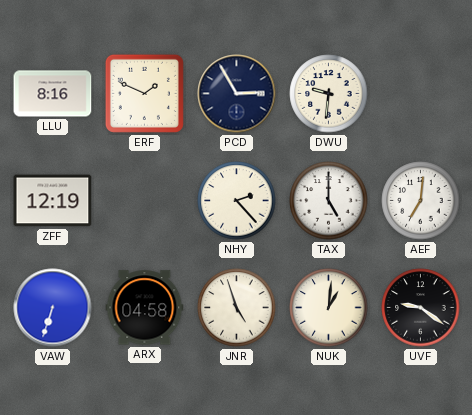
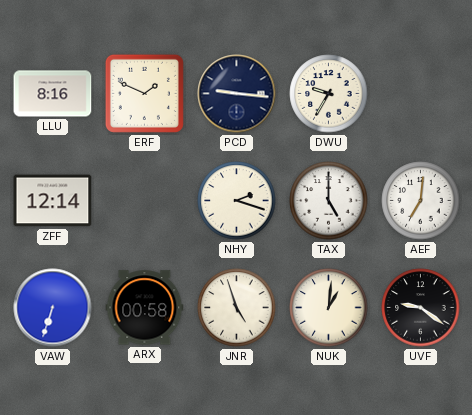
PCD: 2:55 -> 9:16
DWU: 9:31 -> 9:35
ZFF: 12:19 -> 12:14
NHY: 2:23 -> 2:18
ARX: 04:58 -> 00:58
